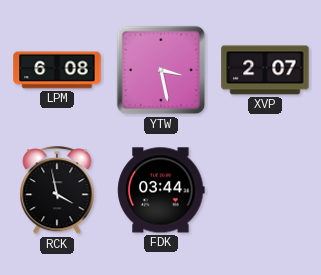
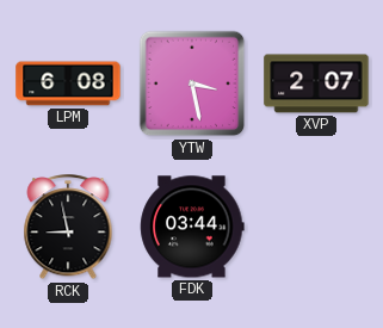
RCK: 3:58 -> 8:58
